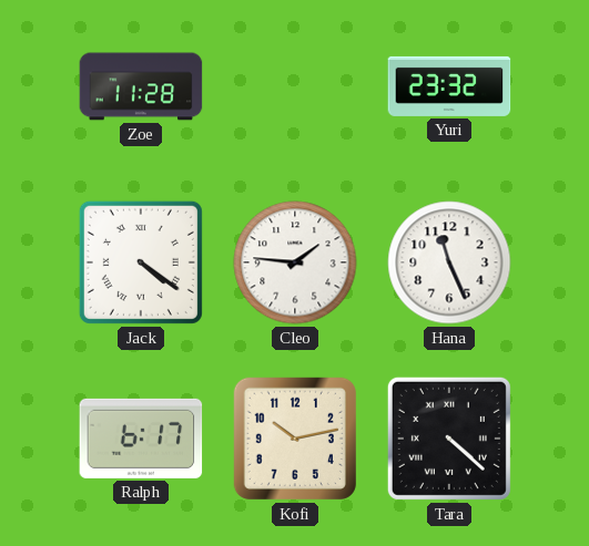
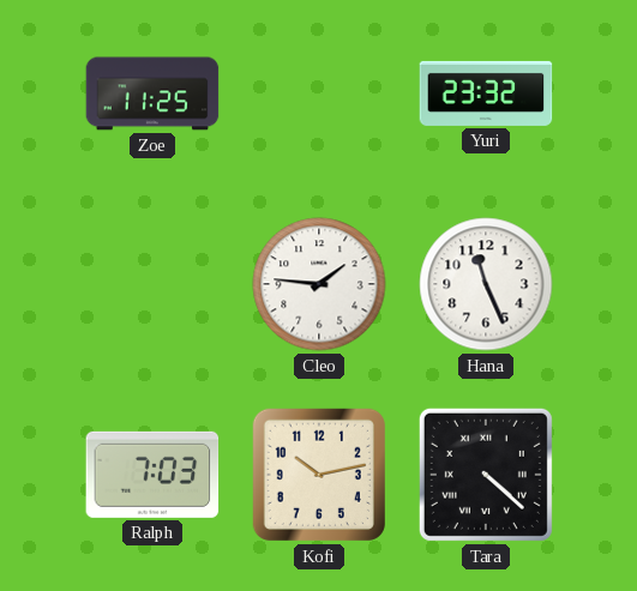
Zoe: 11:28 -> 11:25
Jack: 4:21 -> none
Ralph: 6:17 -> 7:03
